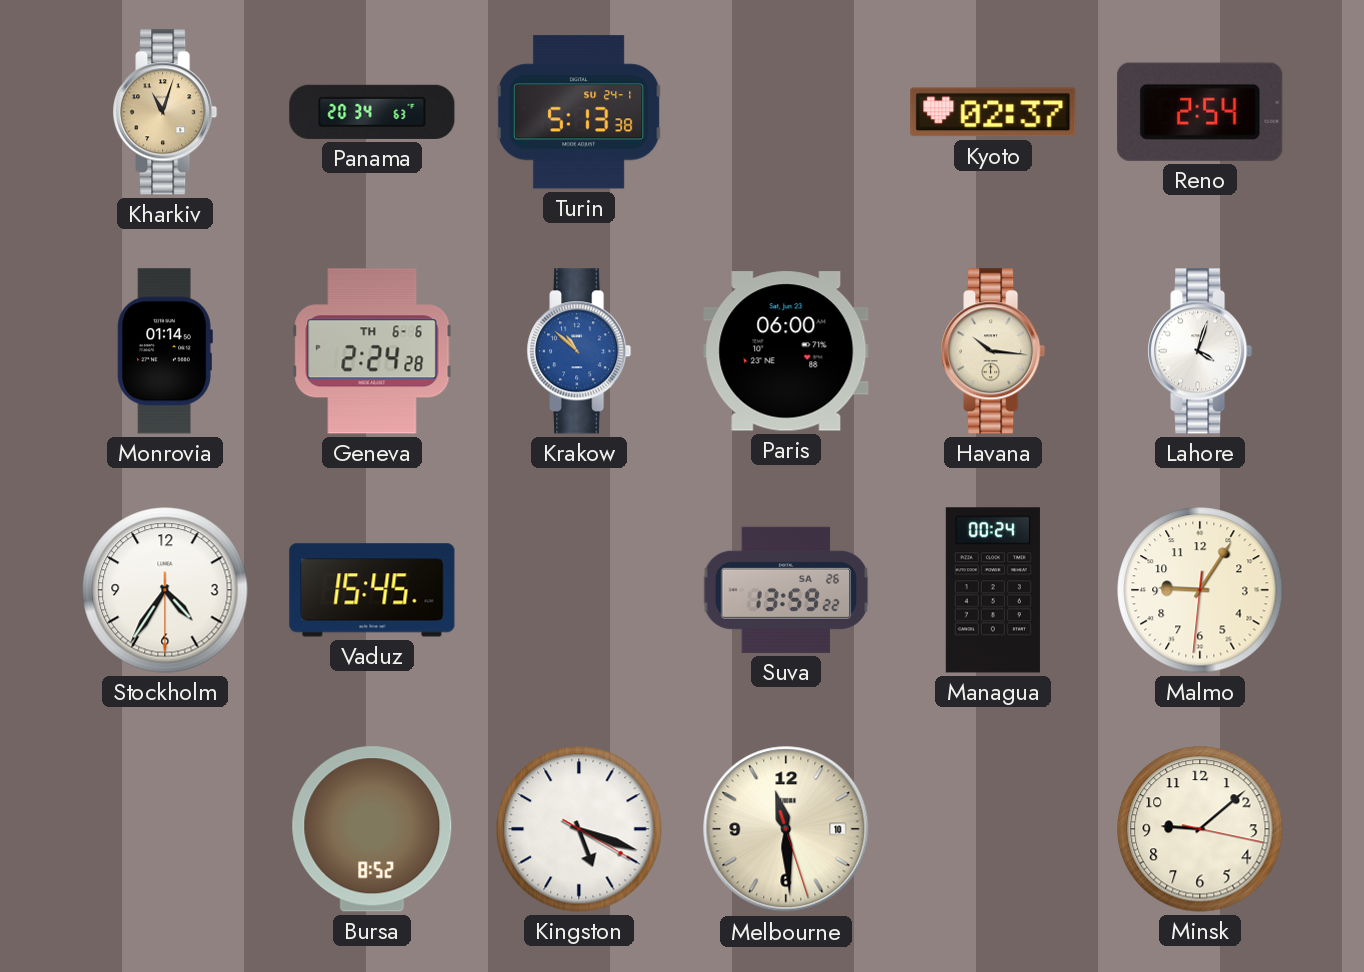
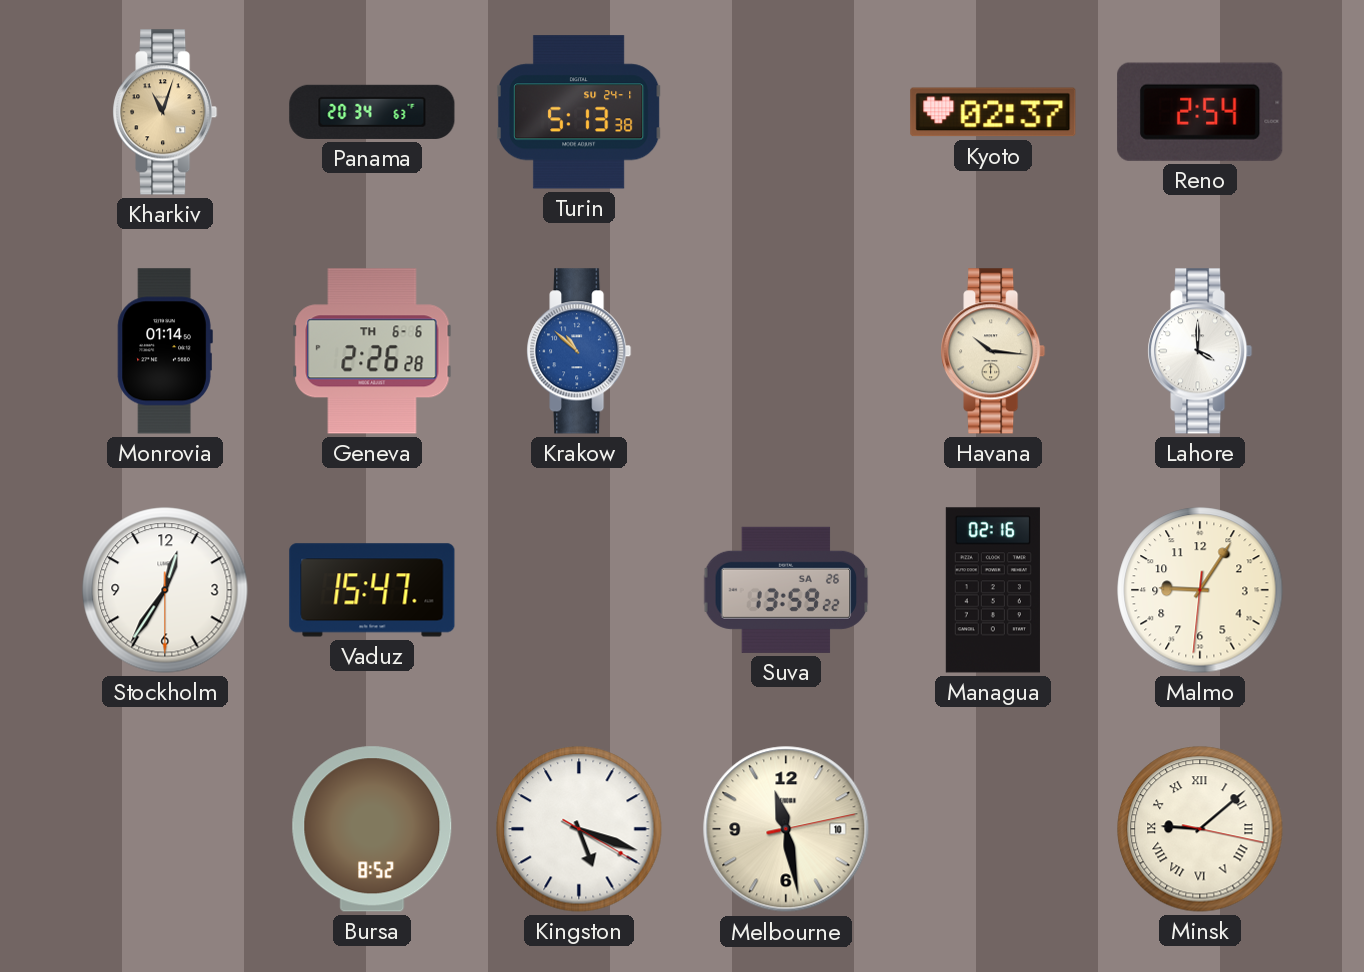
Geneva: 2:24 -> 2:26
Paris: 06:00 -> none
Lahore: 4:03 -> 4:00
Stockholm: 4:35 -> 12:35
Vaduz: 15:45 -> 15:47
Managua: 00:24 -> 02:16
Melbourne: 11:29 -> 11:28
Minsk numerals: Arabic -> Roman
